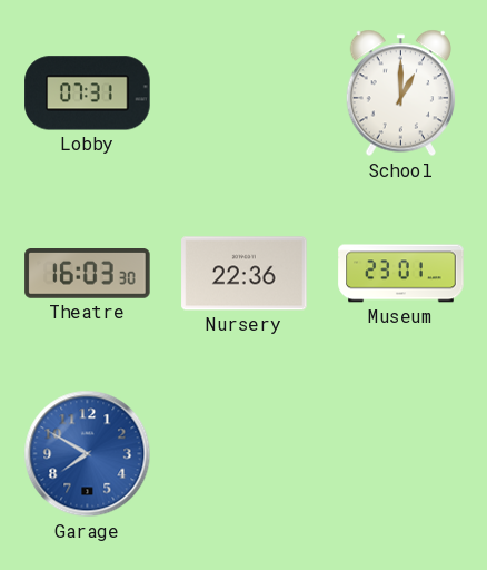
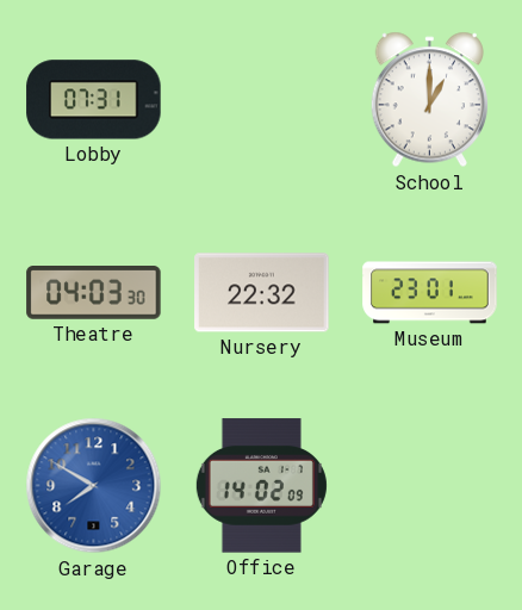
Theatre: 16:03 -> 04:03
Nursery: 22:36 -> 22:32
Office: none -> 14:02
